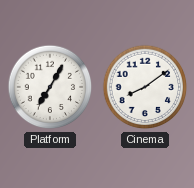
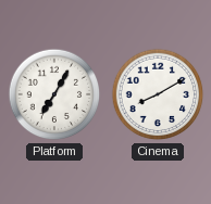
Cinema: 8:09 -> 8:10
